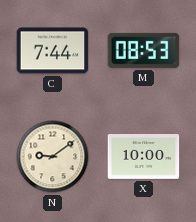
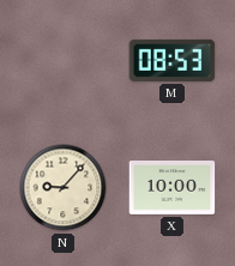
C: 7:44 -> none
N: 9:09 -> 9:07
